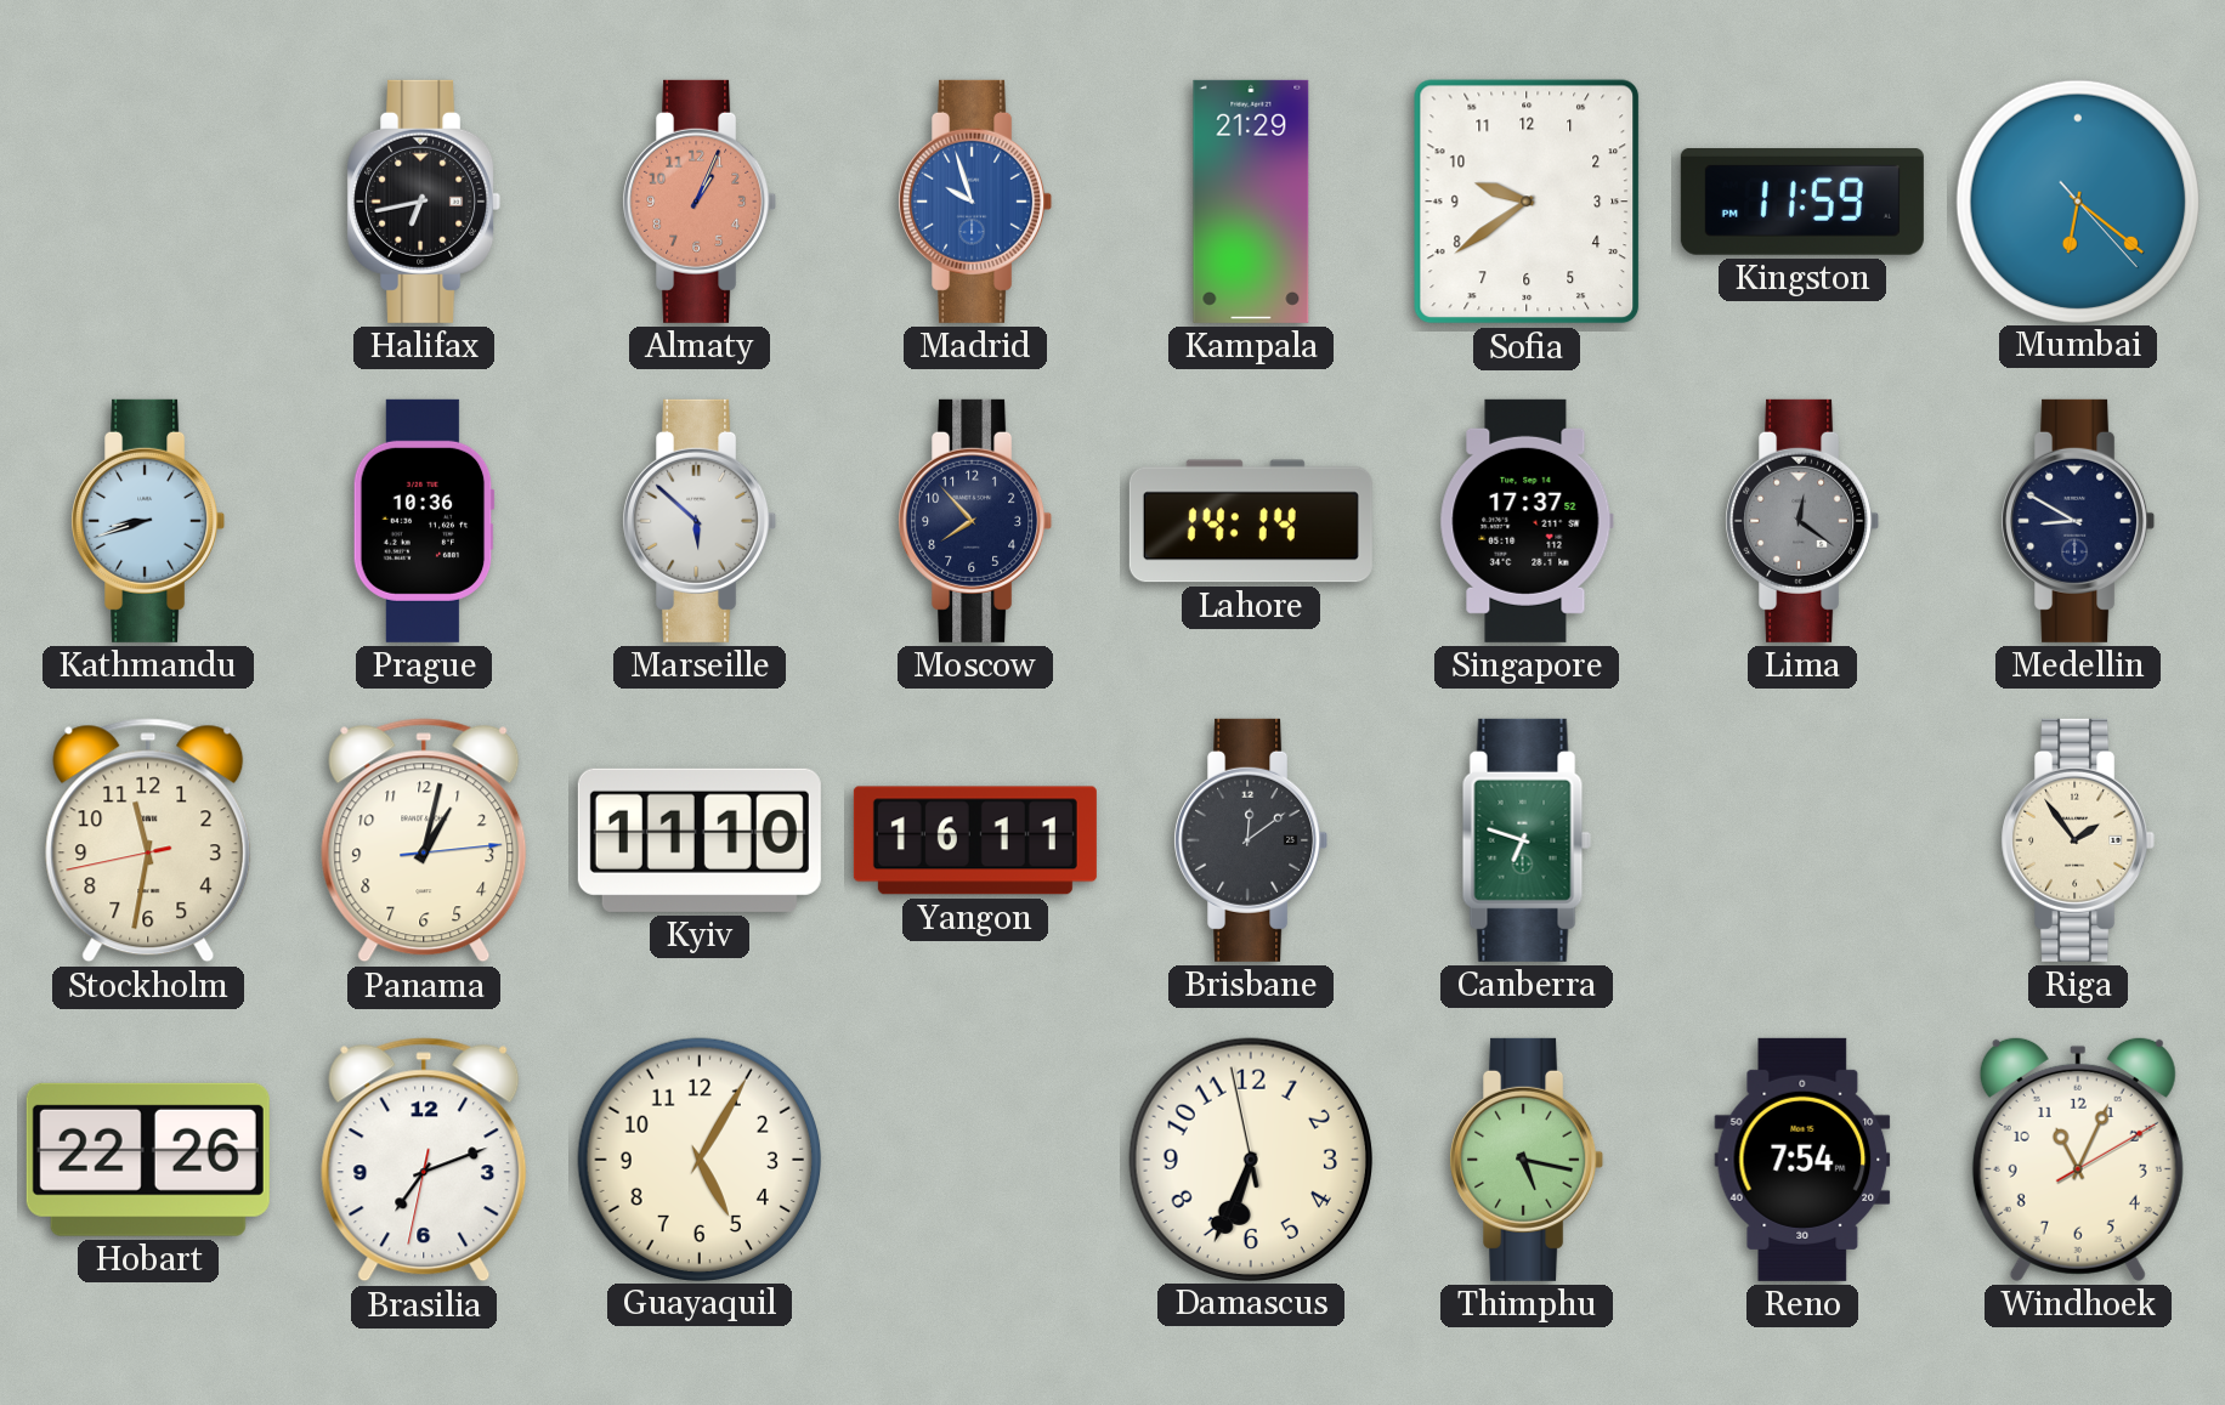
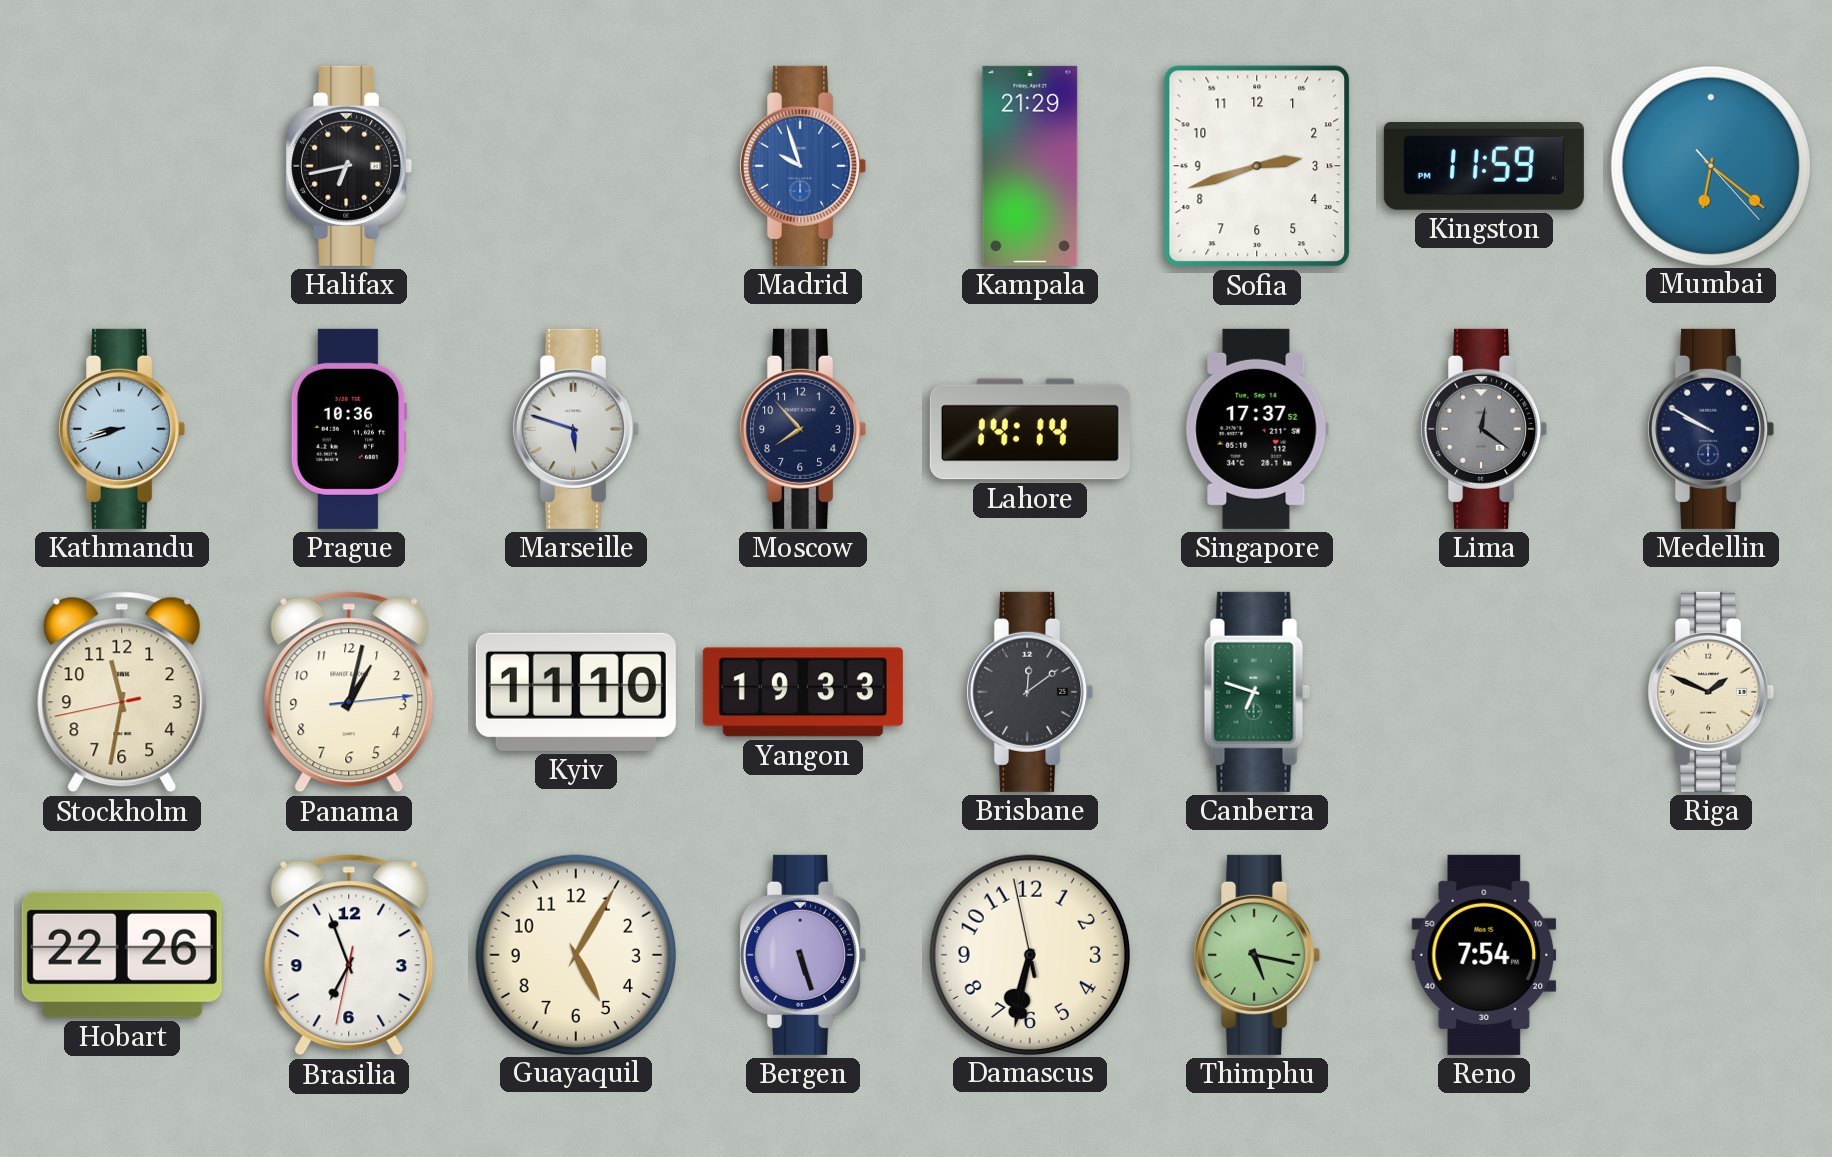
Almaty: 1:04 -> none
Sofia: 9:39 -> 2:42
Marseille: 5:52 -> 5:48
Medellin: 8:50 -> 9:50
Yangon: 16:11 -> 19:33
Riga: 1:54 -> 1:49
Brasilia: 7:11 -> 6:56
Bergen: none -> 5:27
Damascus: 6:33 -> 6:31
Windhoek: 11:04 -> none
